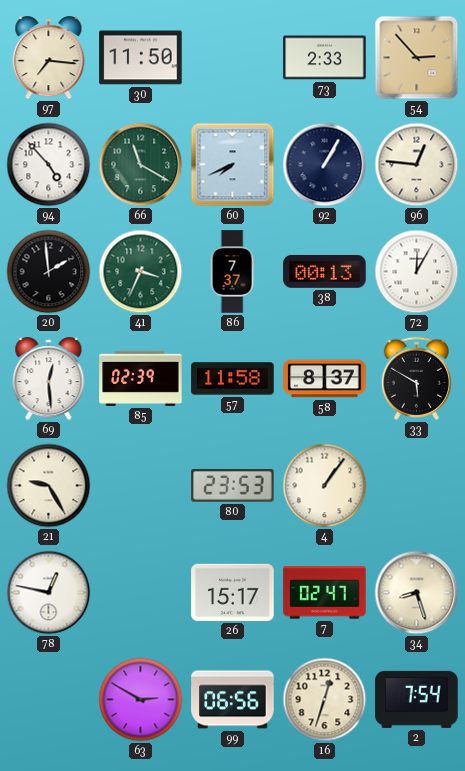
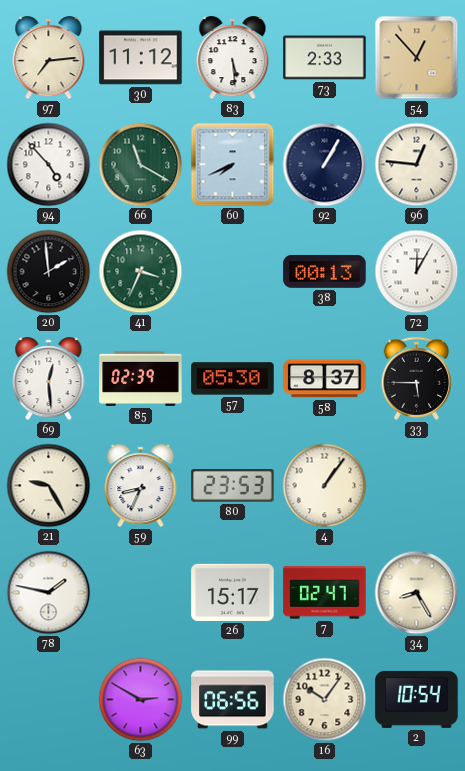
97: 7:16 -> 7:14
30: 11:50 -> 11:12
83: none -> 5:29
54: 2:53 -> 12:53
86: 7:37 -> none
57: 11:58 -> 05:30
33: 5:50 -> 5:45
59: none -> 8:34
78: 12:47 -> 1:47
34: 8:27 -> 8:25
16: 12:33 -> 10:06
2: 7:54 -> 10:54
